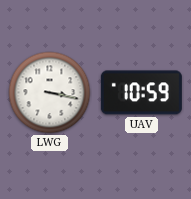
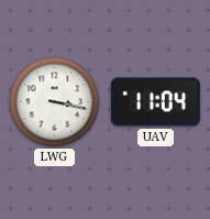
UAV: 10:59 -> 11:04
